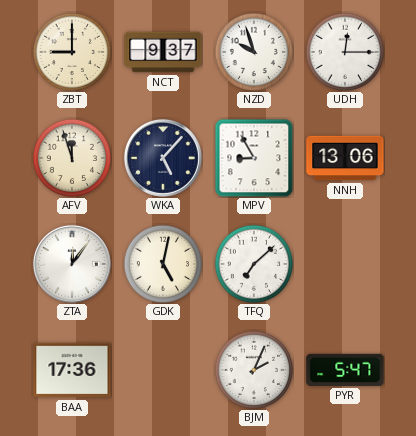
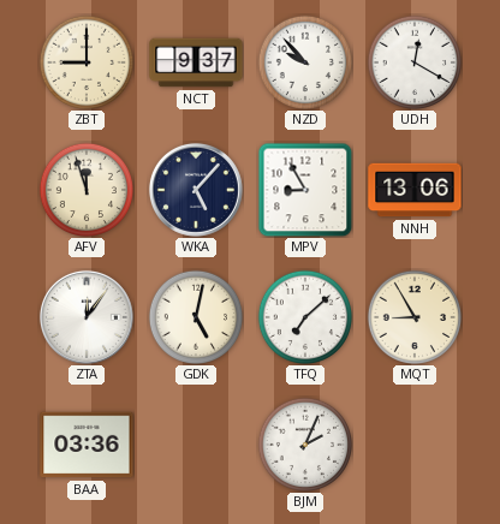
NZD: 9:57 -> 9:53
UDH: 12:15 -> 12:20
MQT: none -> 8:55
BAA: 17:36 -> 03:36
PYR: 5:47 -> none
